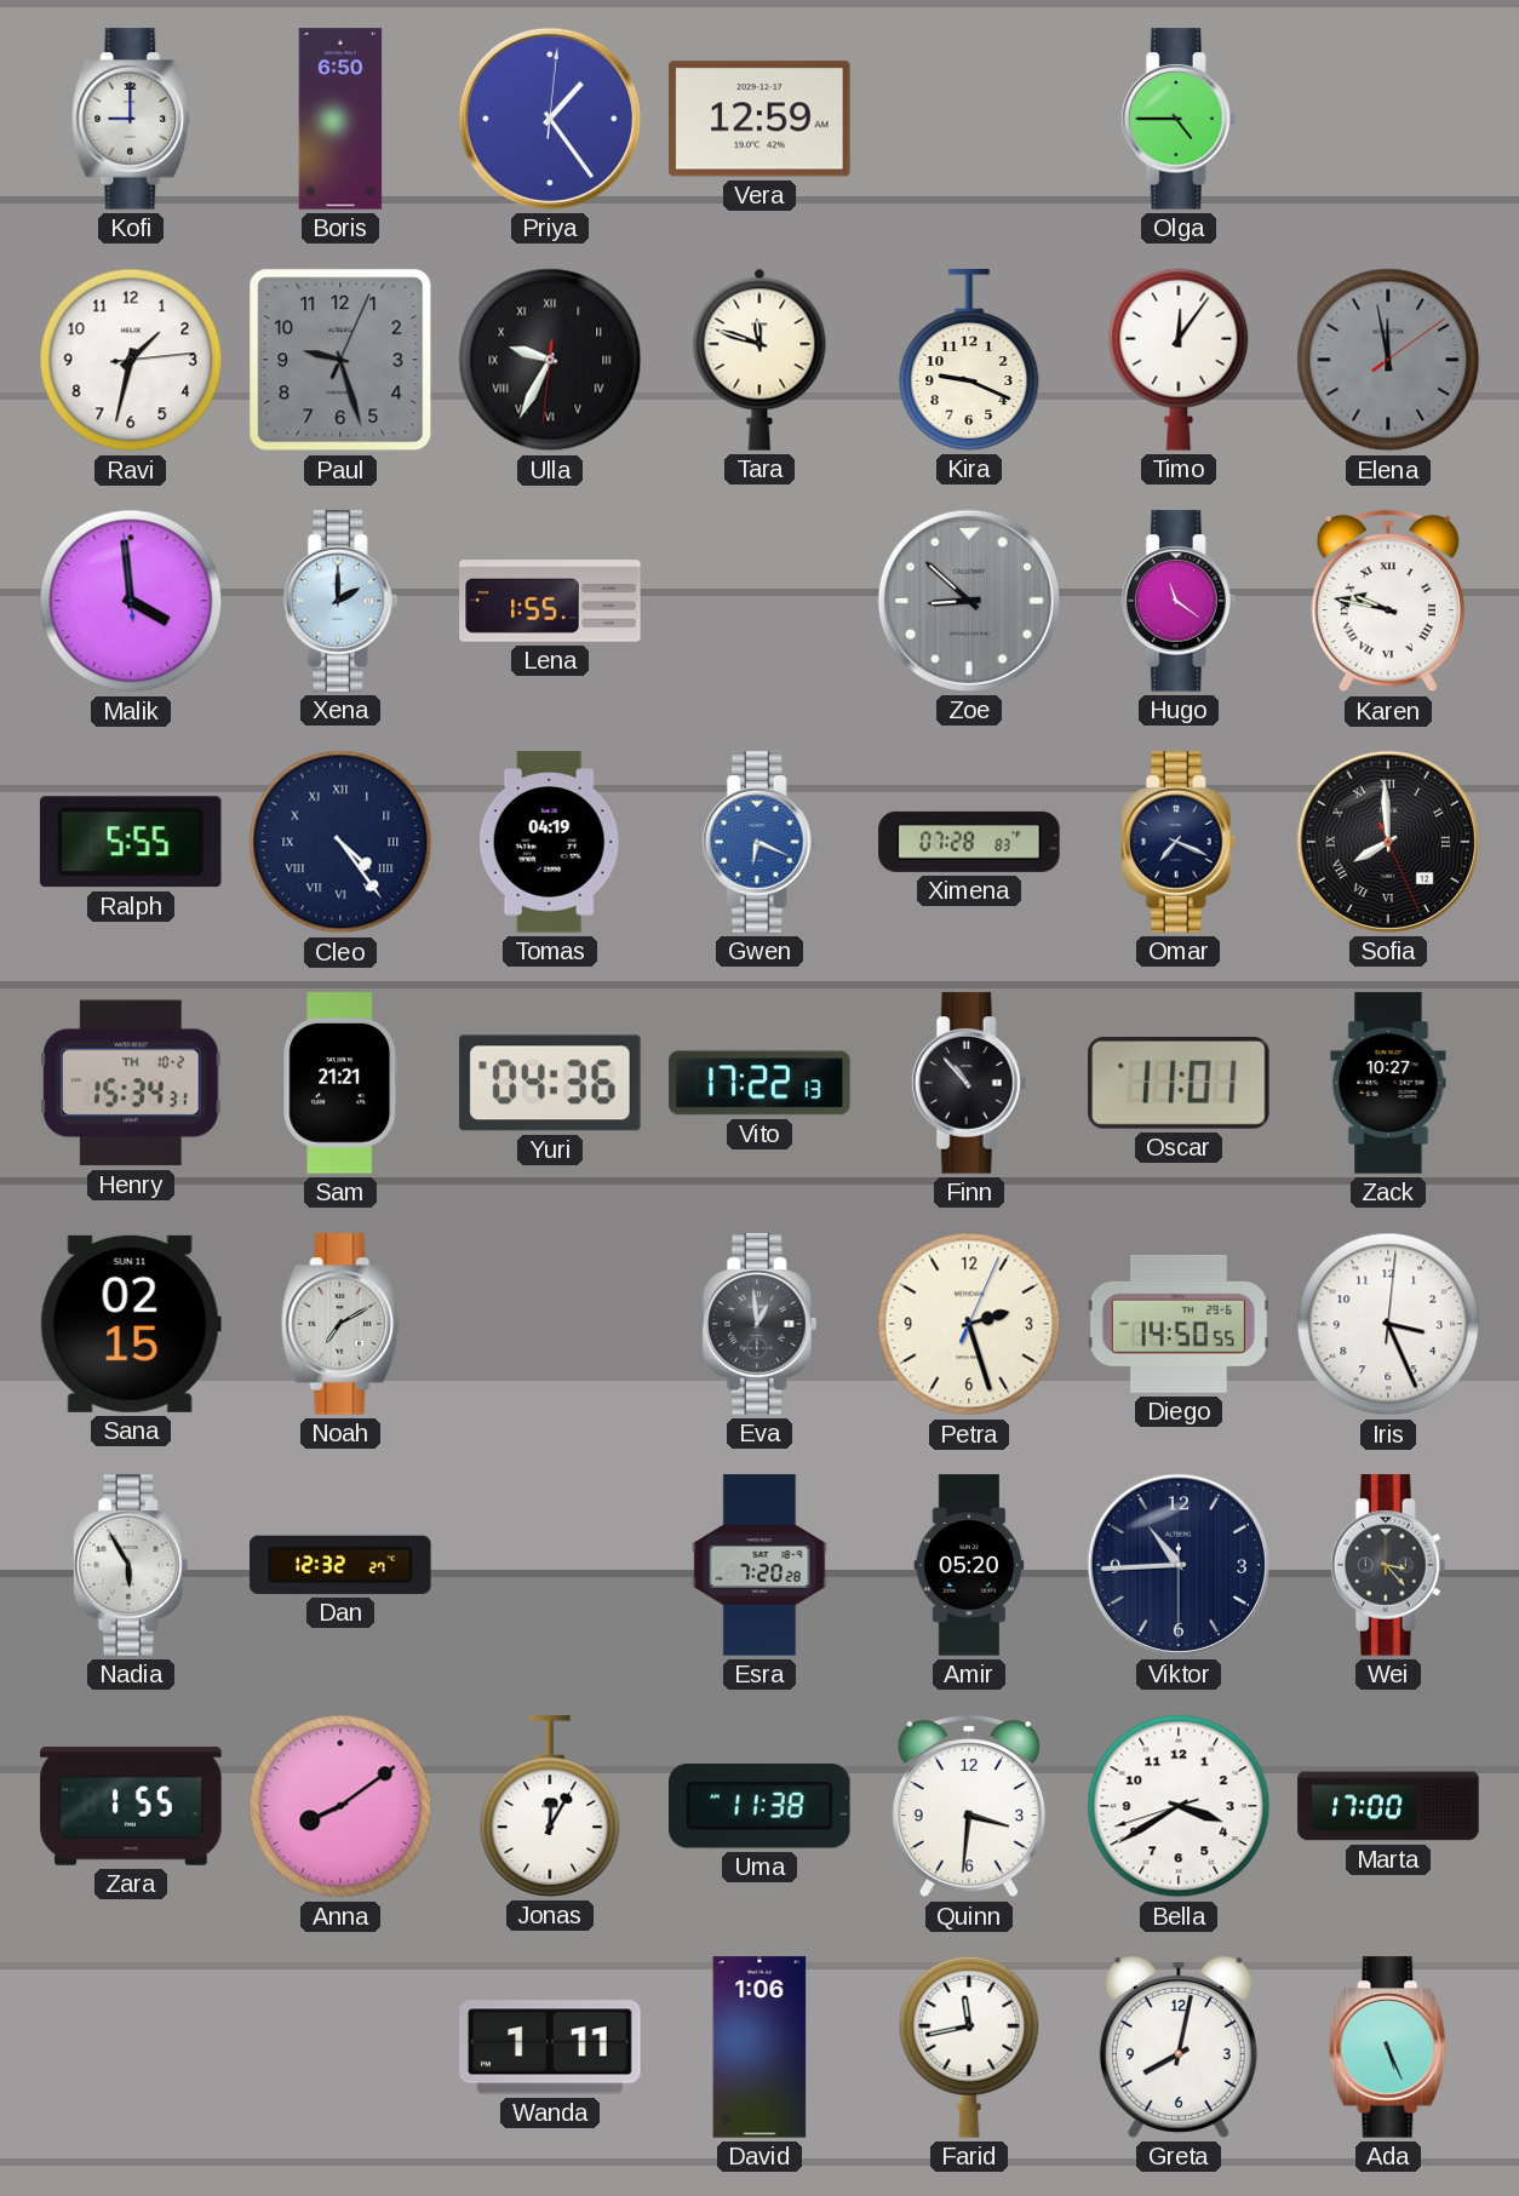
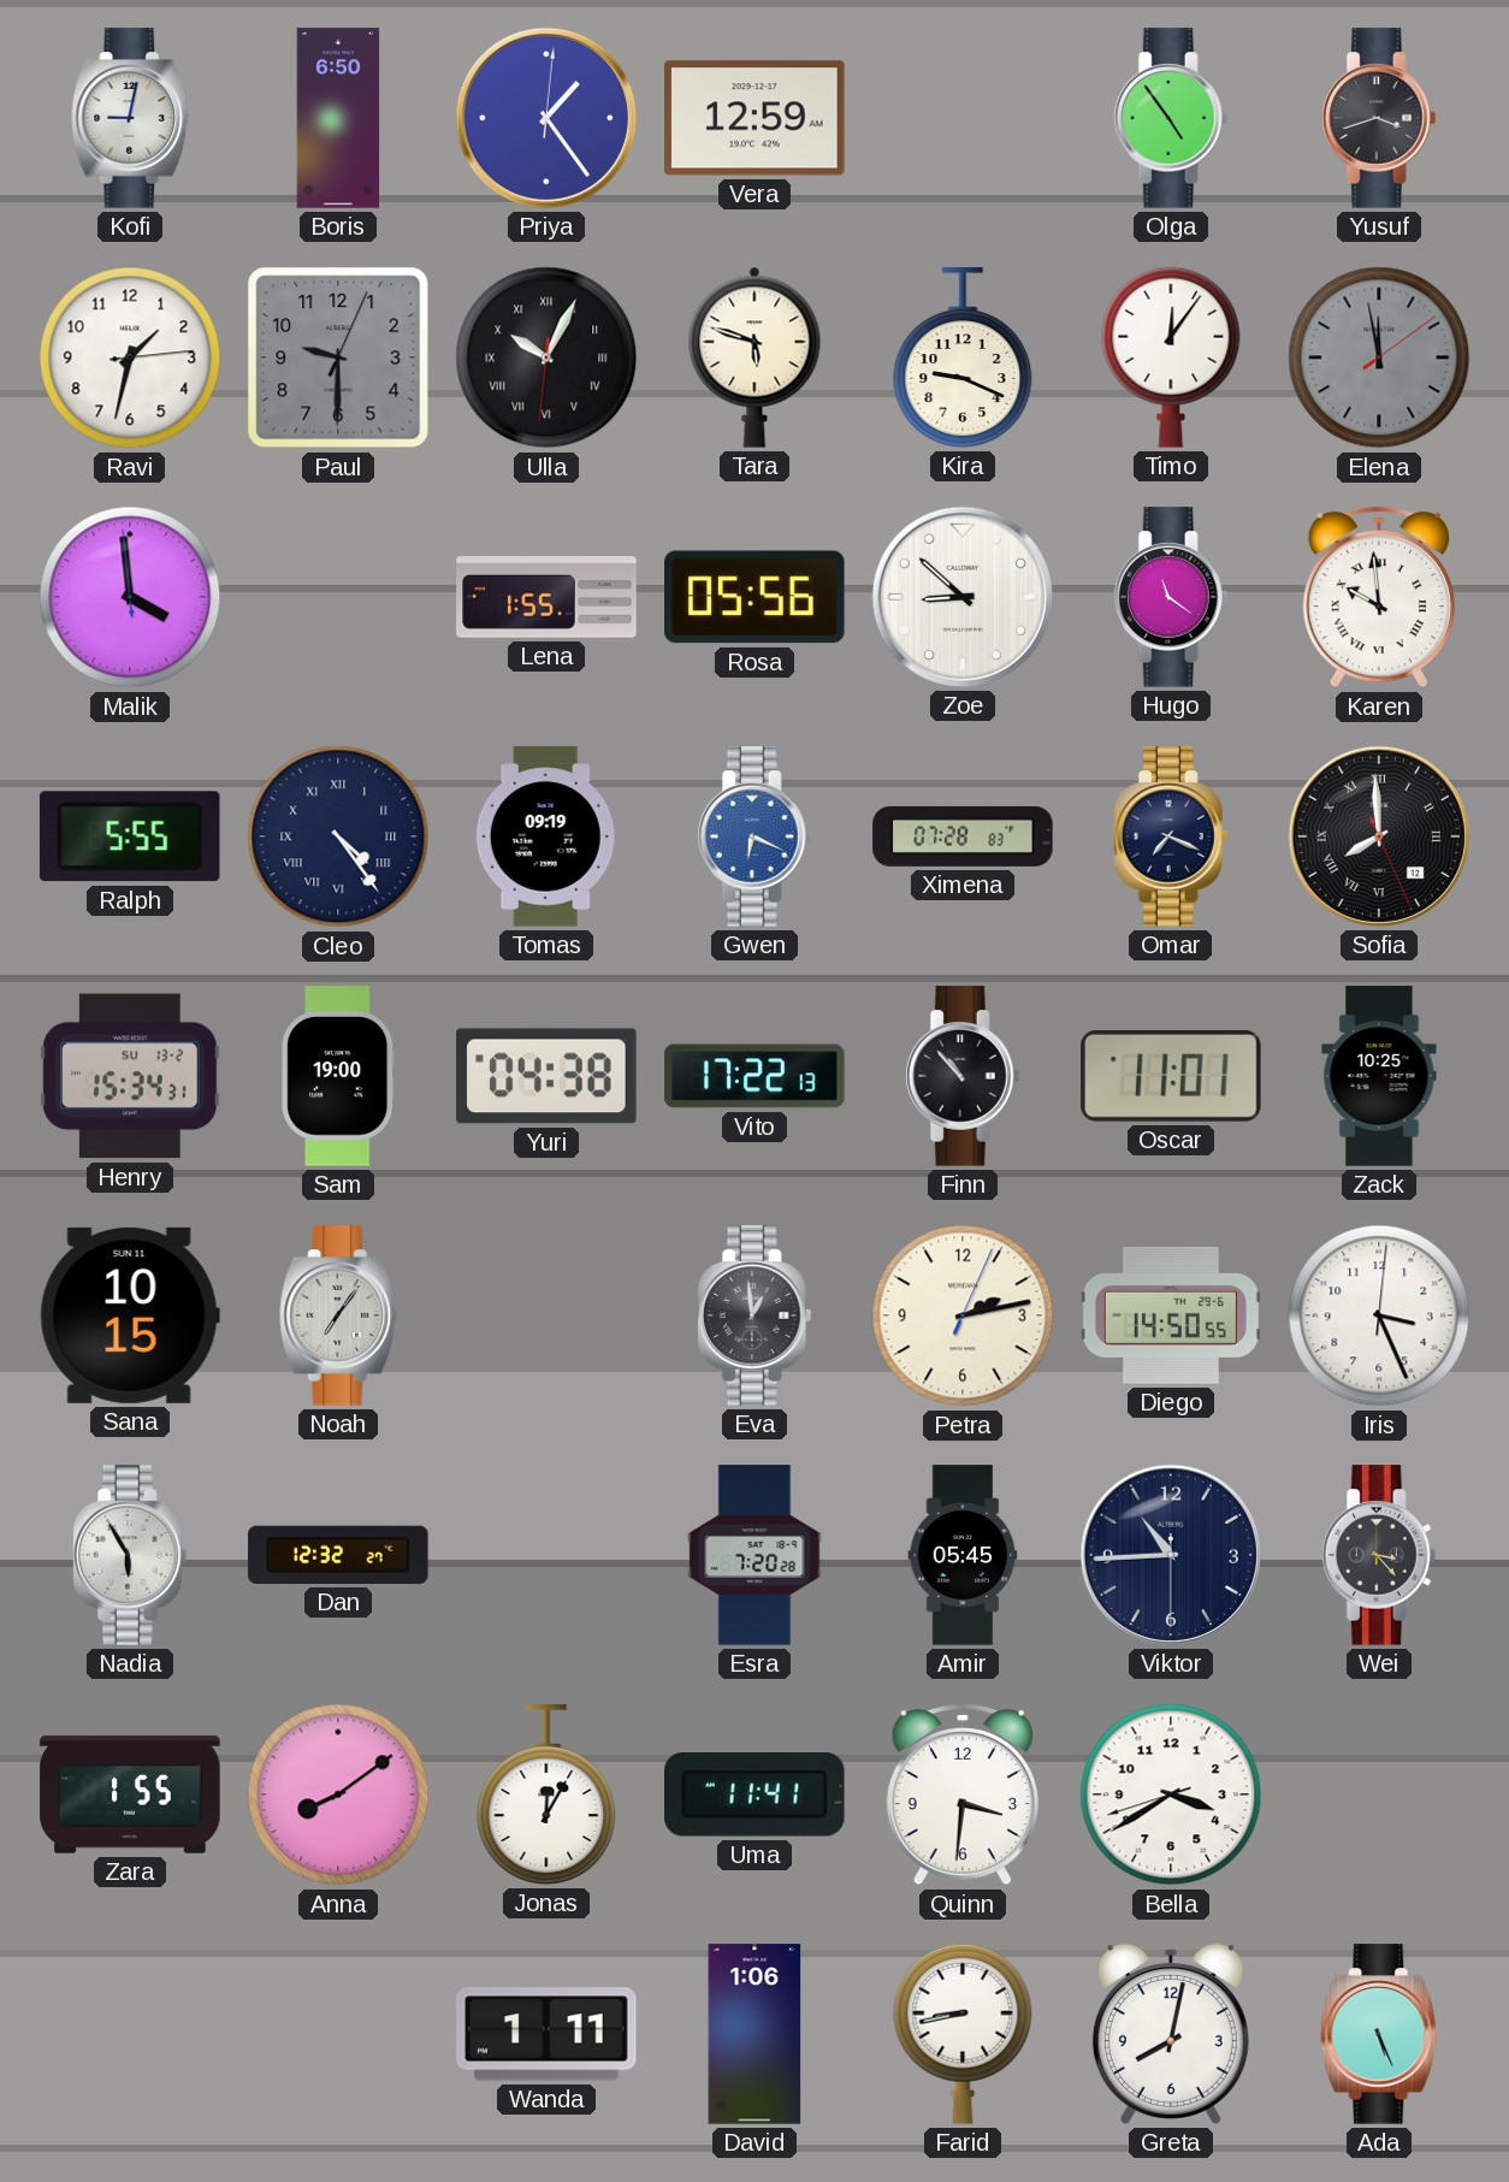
Kofi: 9:00 -> 9:02
Olga: 4:45 -> 4:54
Yusuf: none -> 3:42
Paul: 9:27 -> 9:30
Ulla: 9:34 -> 10:04
Tara: 11:48 -> 5:48
Xena: 2:00 -> none
Rosa: none -> 05:56
Zoe dial: grey -> white
Karen: 9:47 -> 9:59
Tomas: 04:19 -> 09:19
Henry date: TH 10-2 -> SU 13-2
Sam: 21:21 -> 19:00
Yuri: 04:36 -> 04:38
Zack: 10:27 -> 10:25
Sana: 02:15 -> 10:15
Noah: 7:10 -> 7:06
Petra: 2:27 -> 2:13
Amir: 05:20 -> 05:45
Uma: 11:38 -> 11:41
Marta: 17:00 -> none
Farid: 11:43 -> 8:43
